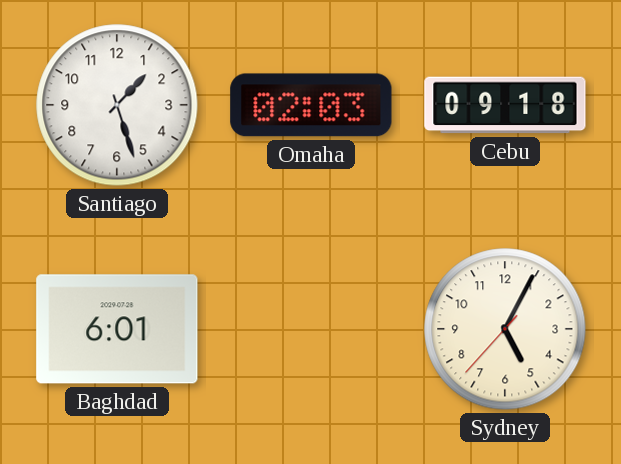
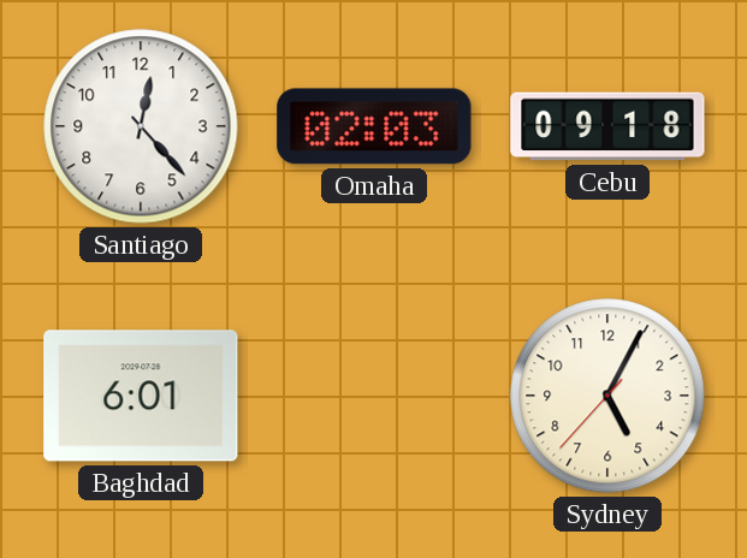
Santiago: 1:27 -> 12:23
